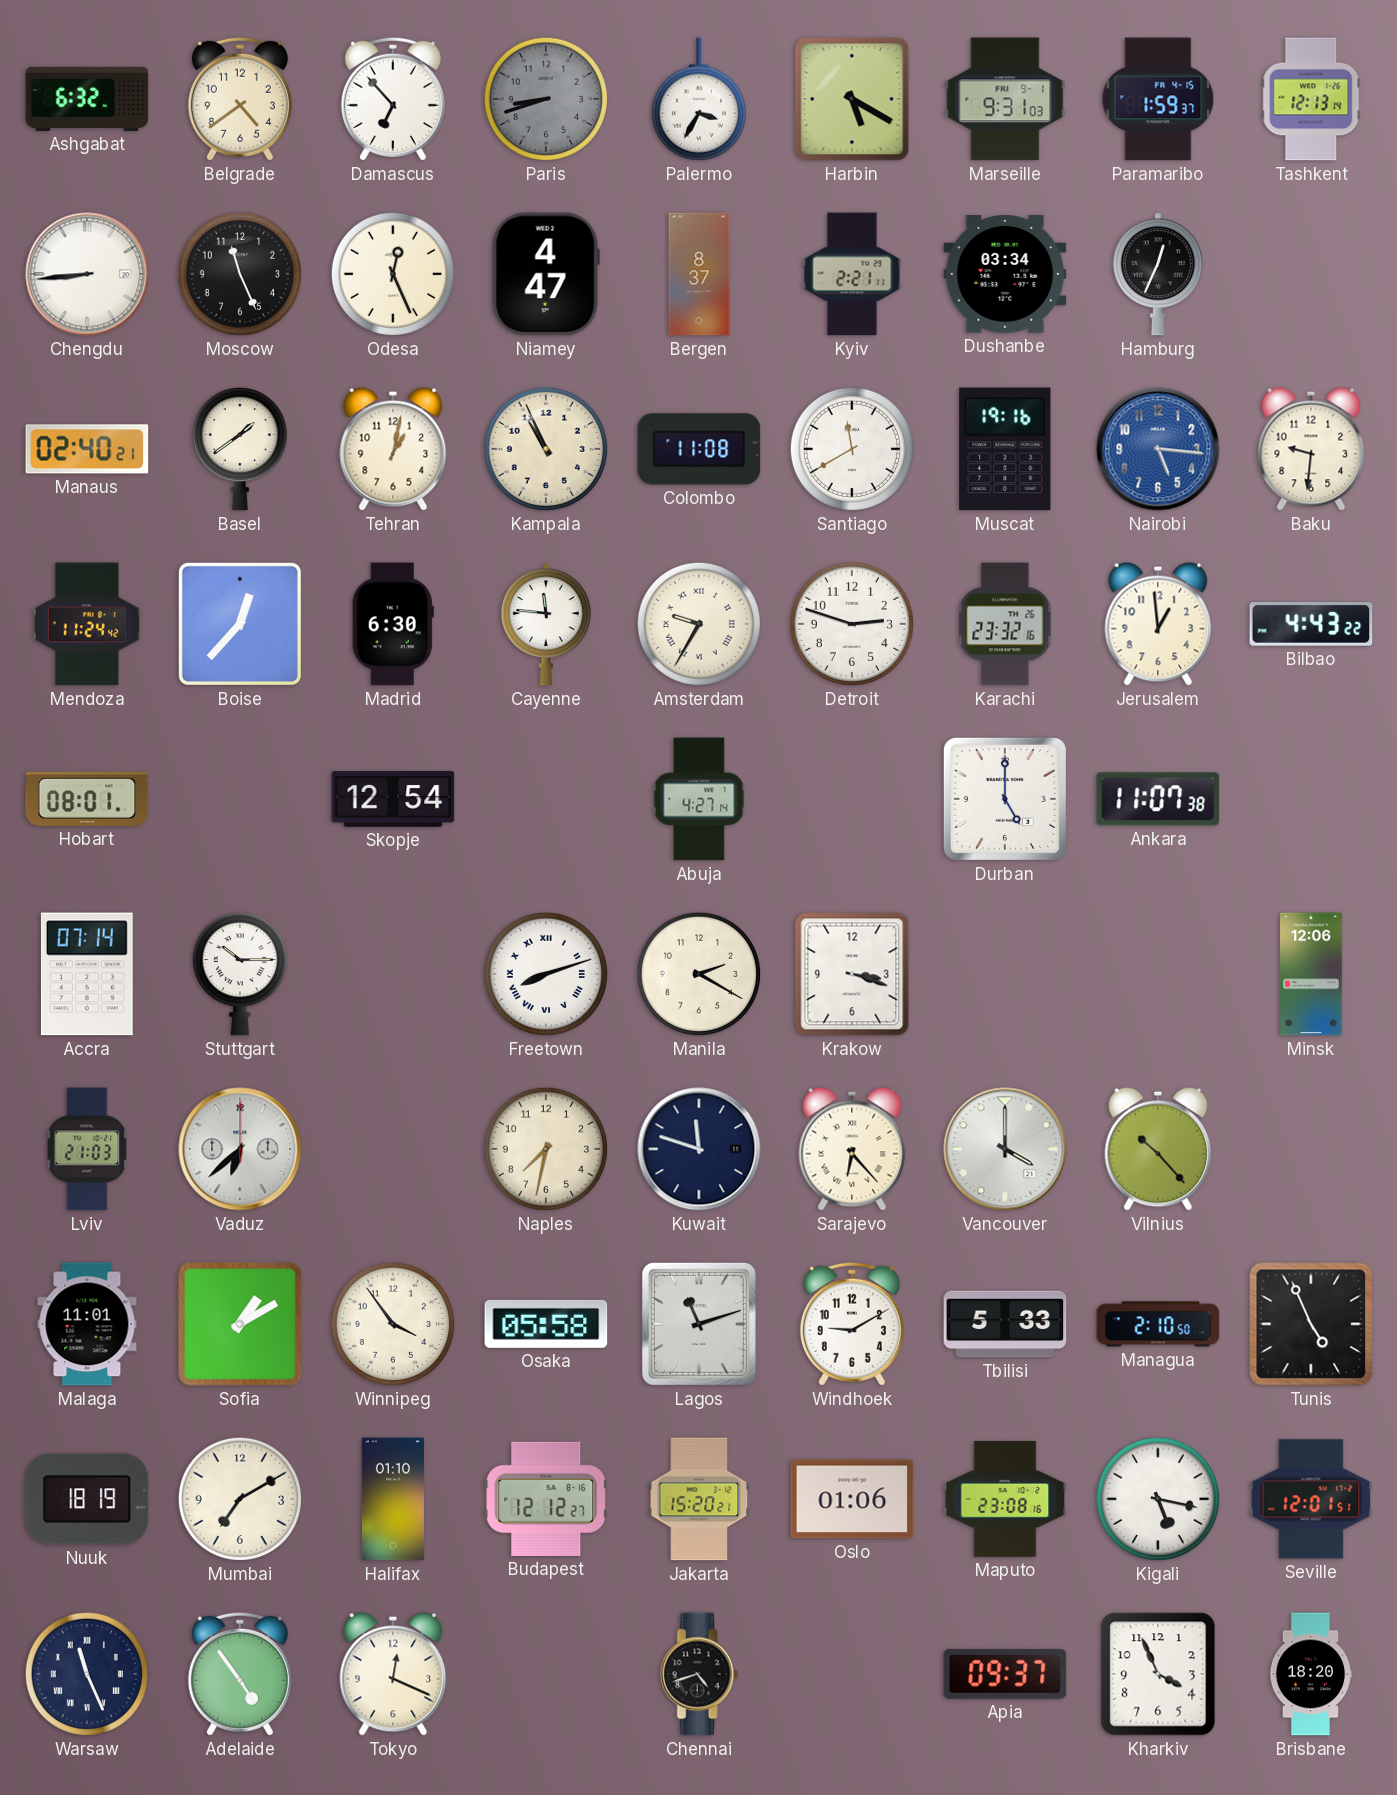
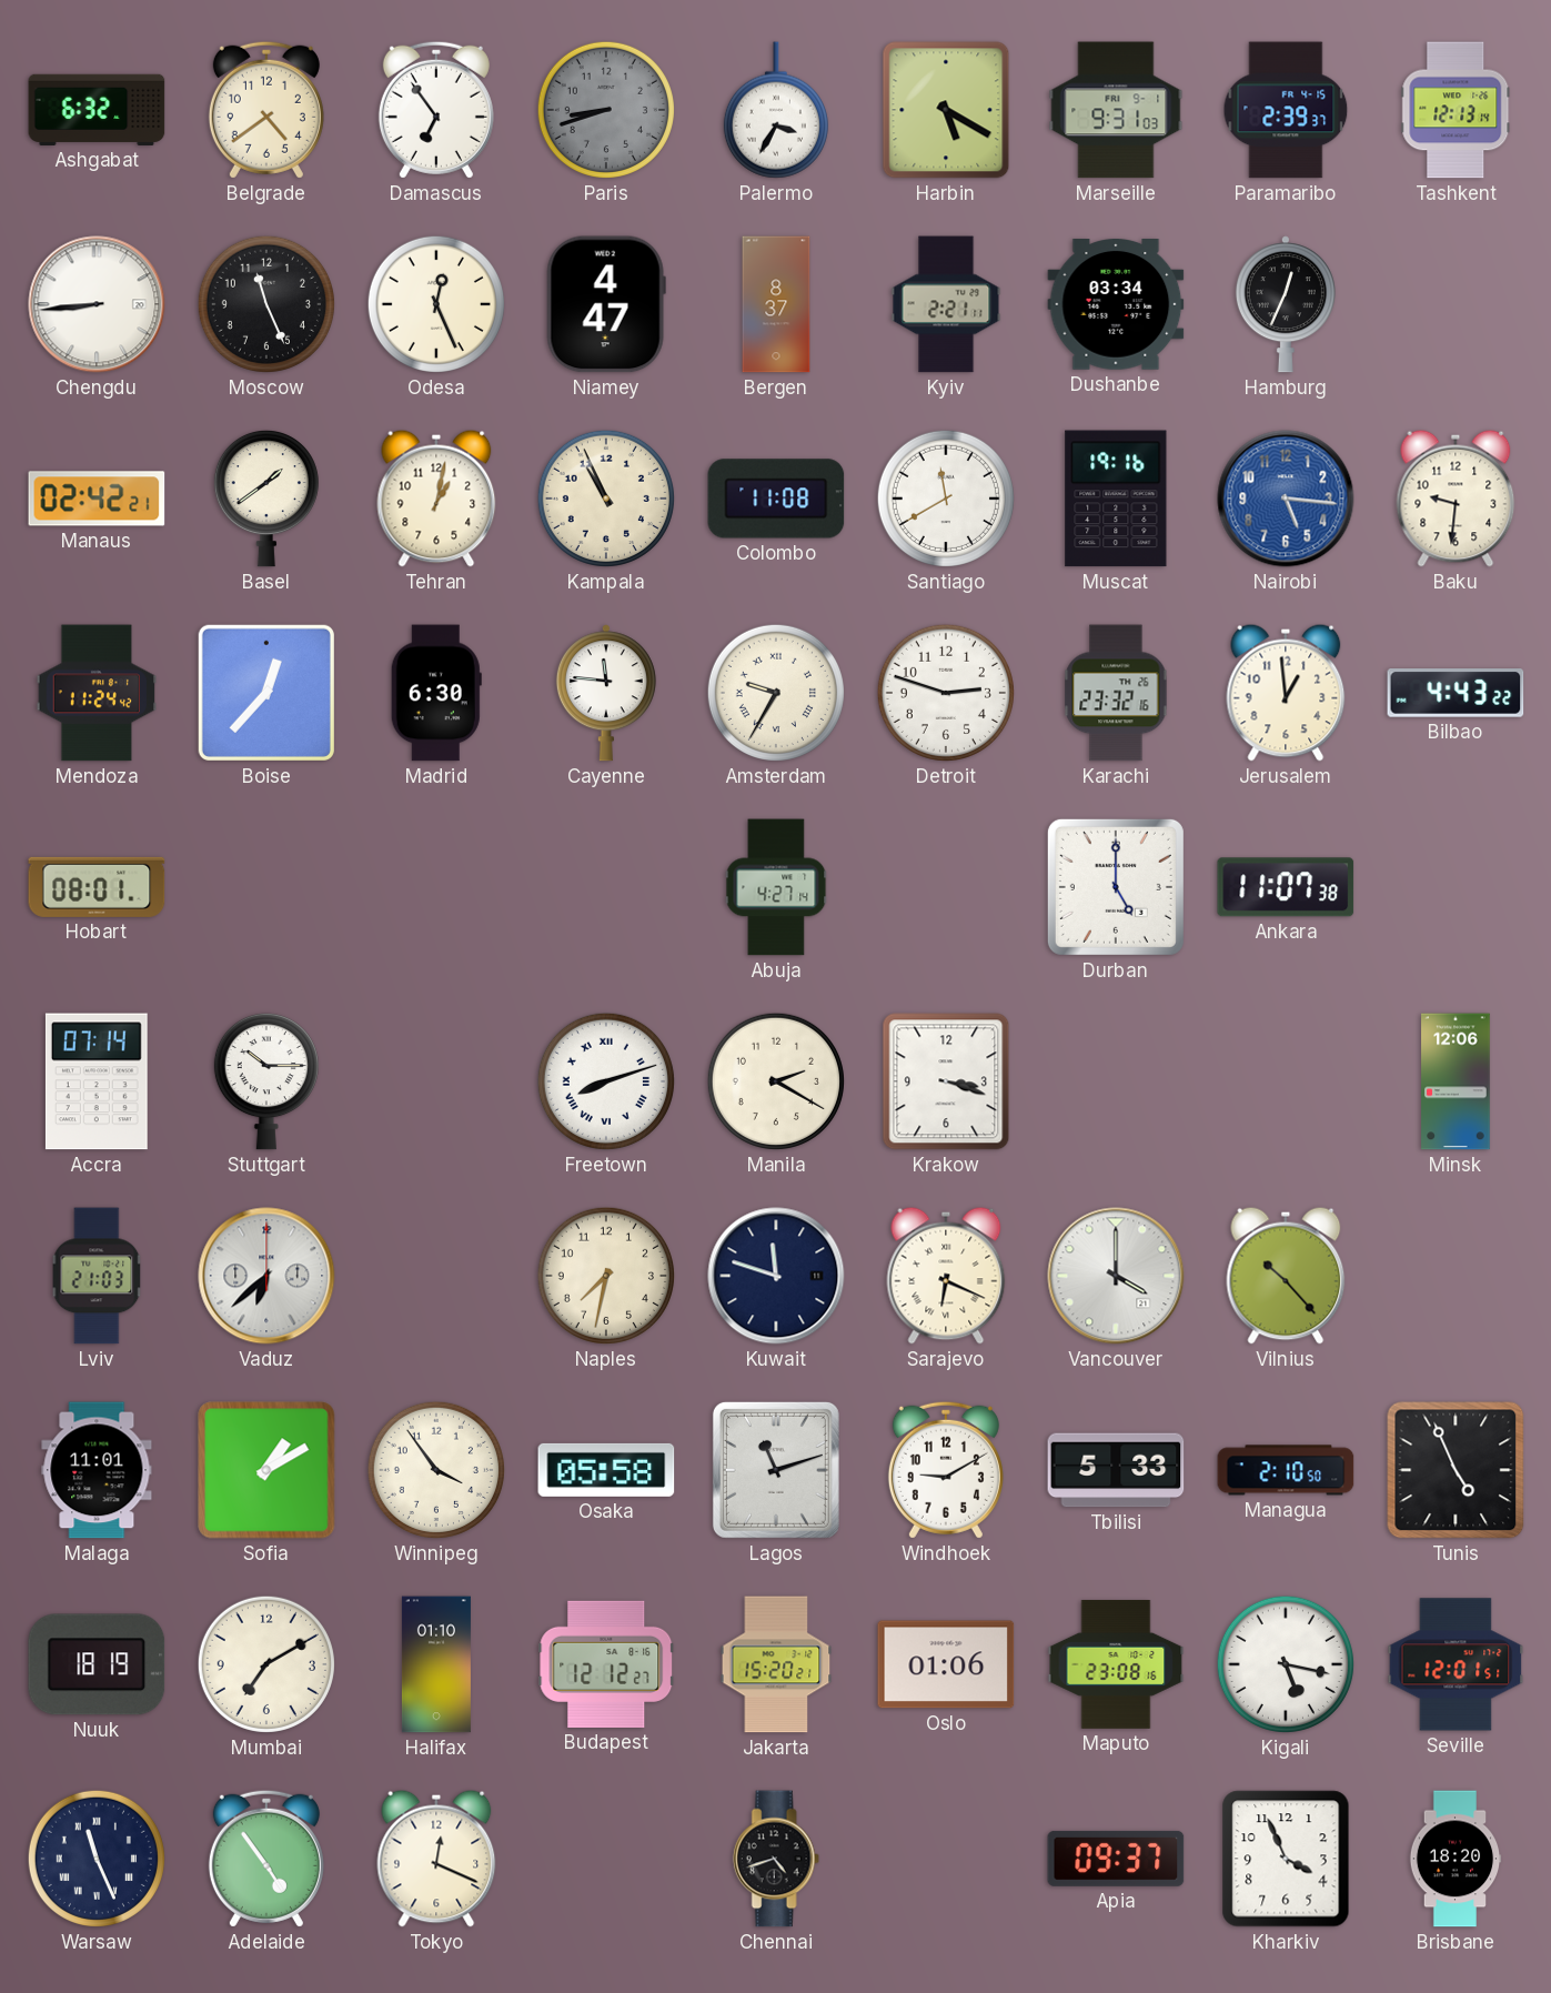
Damascus: 6:53 -> 6:54
Paramaribo: 1:59 -> 2:39
Manaus: 02:40 -> 02:42
Skopje: 12:54 -> none
Sarajevo: 6:23 -> 6:19
